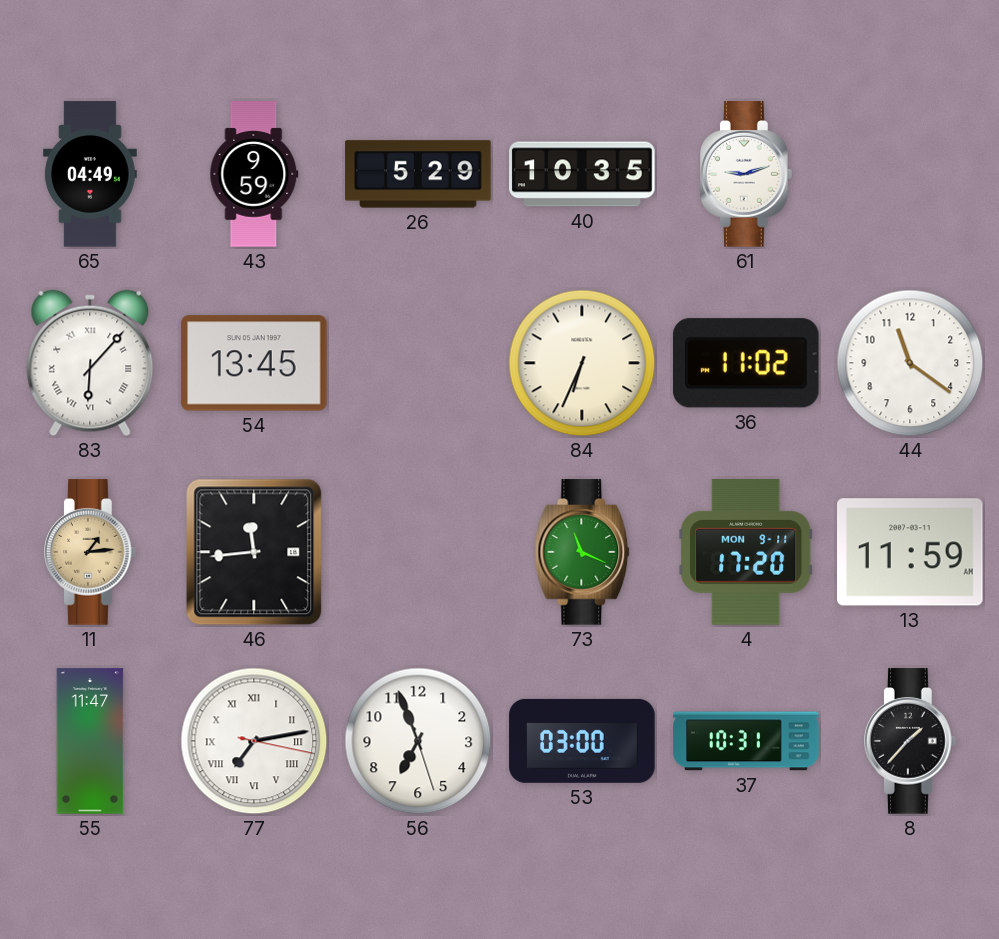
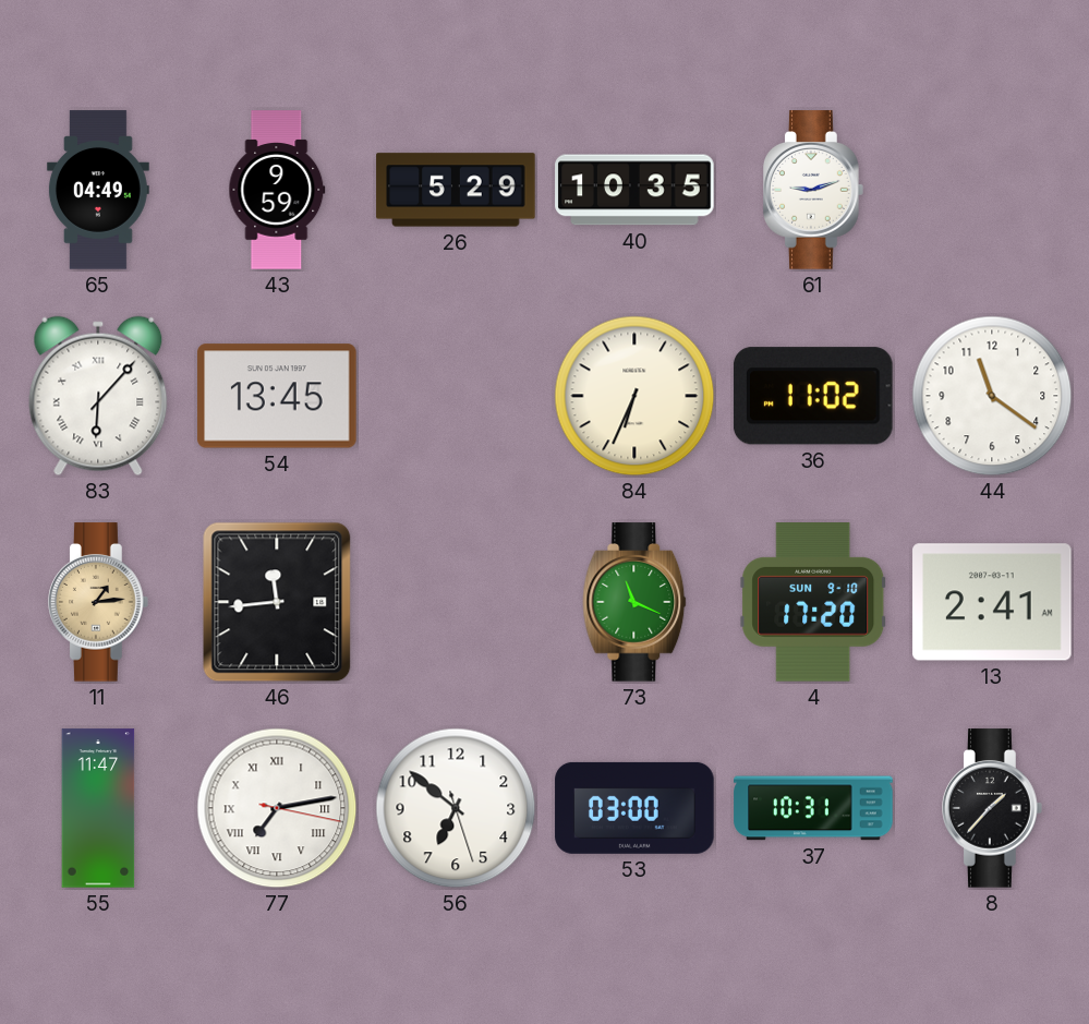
4 date: MON 9-11 -> SUN 9-10
13: 11:59 -> 2:41
56: 6:56 -> 6:51
